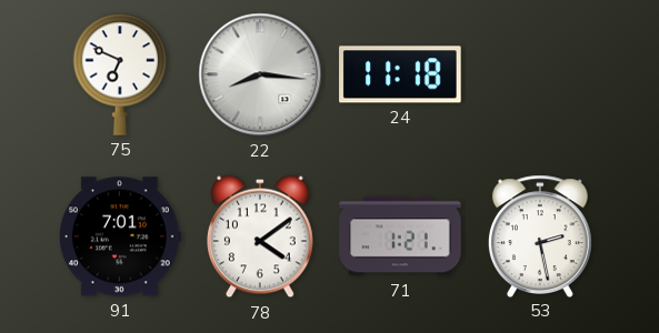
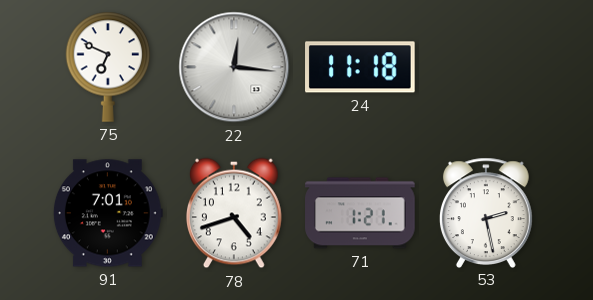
22: 8:16 -> 12:16
78: 4:09 -> 4:42
